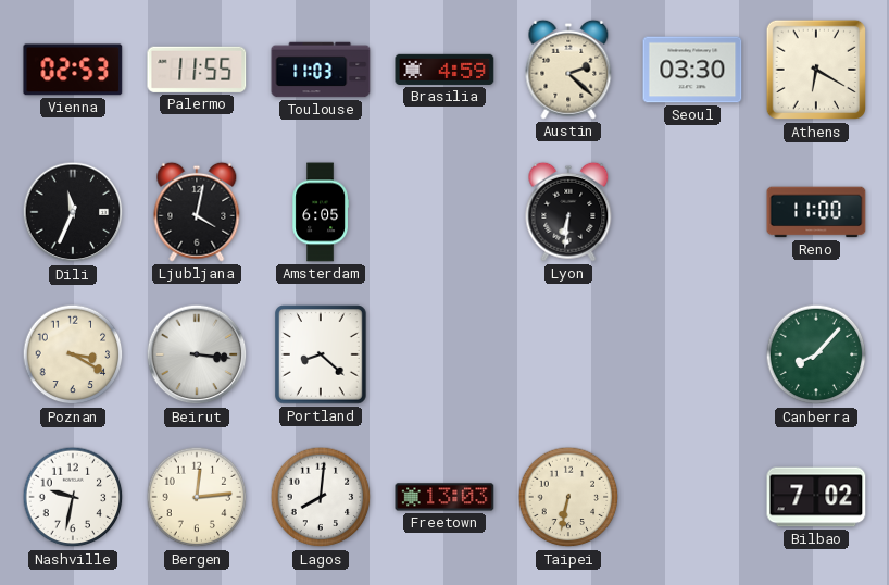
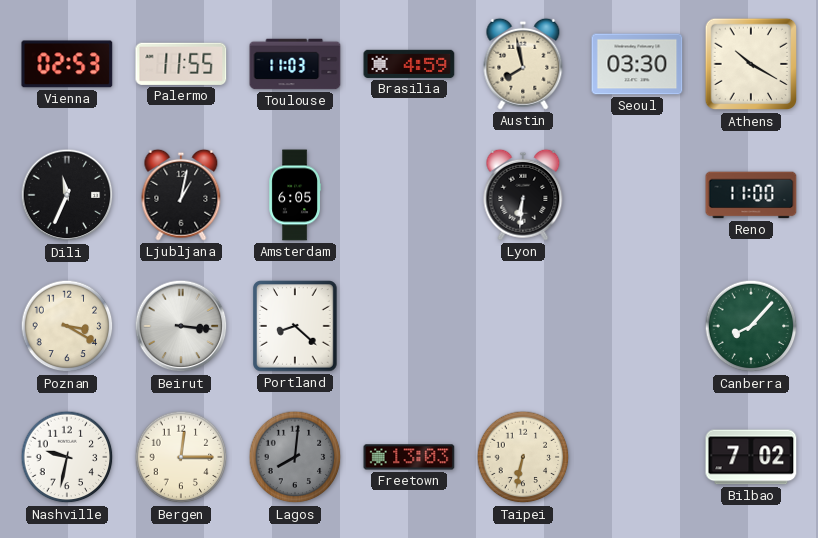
Austin: 2:22 -> 7:58
Athens: 6:20 -> 10:20
Ljubljana: 4:02 -> 1:02
Bergen: 12:14 -> 12:15
Lagos dial: white -> grey
